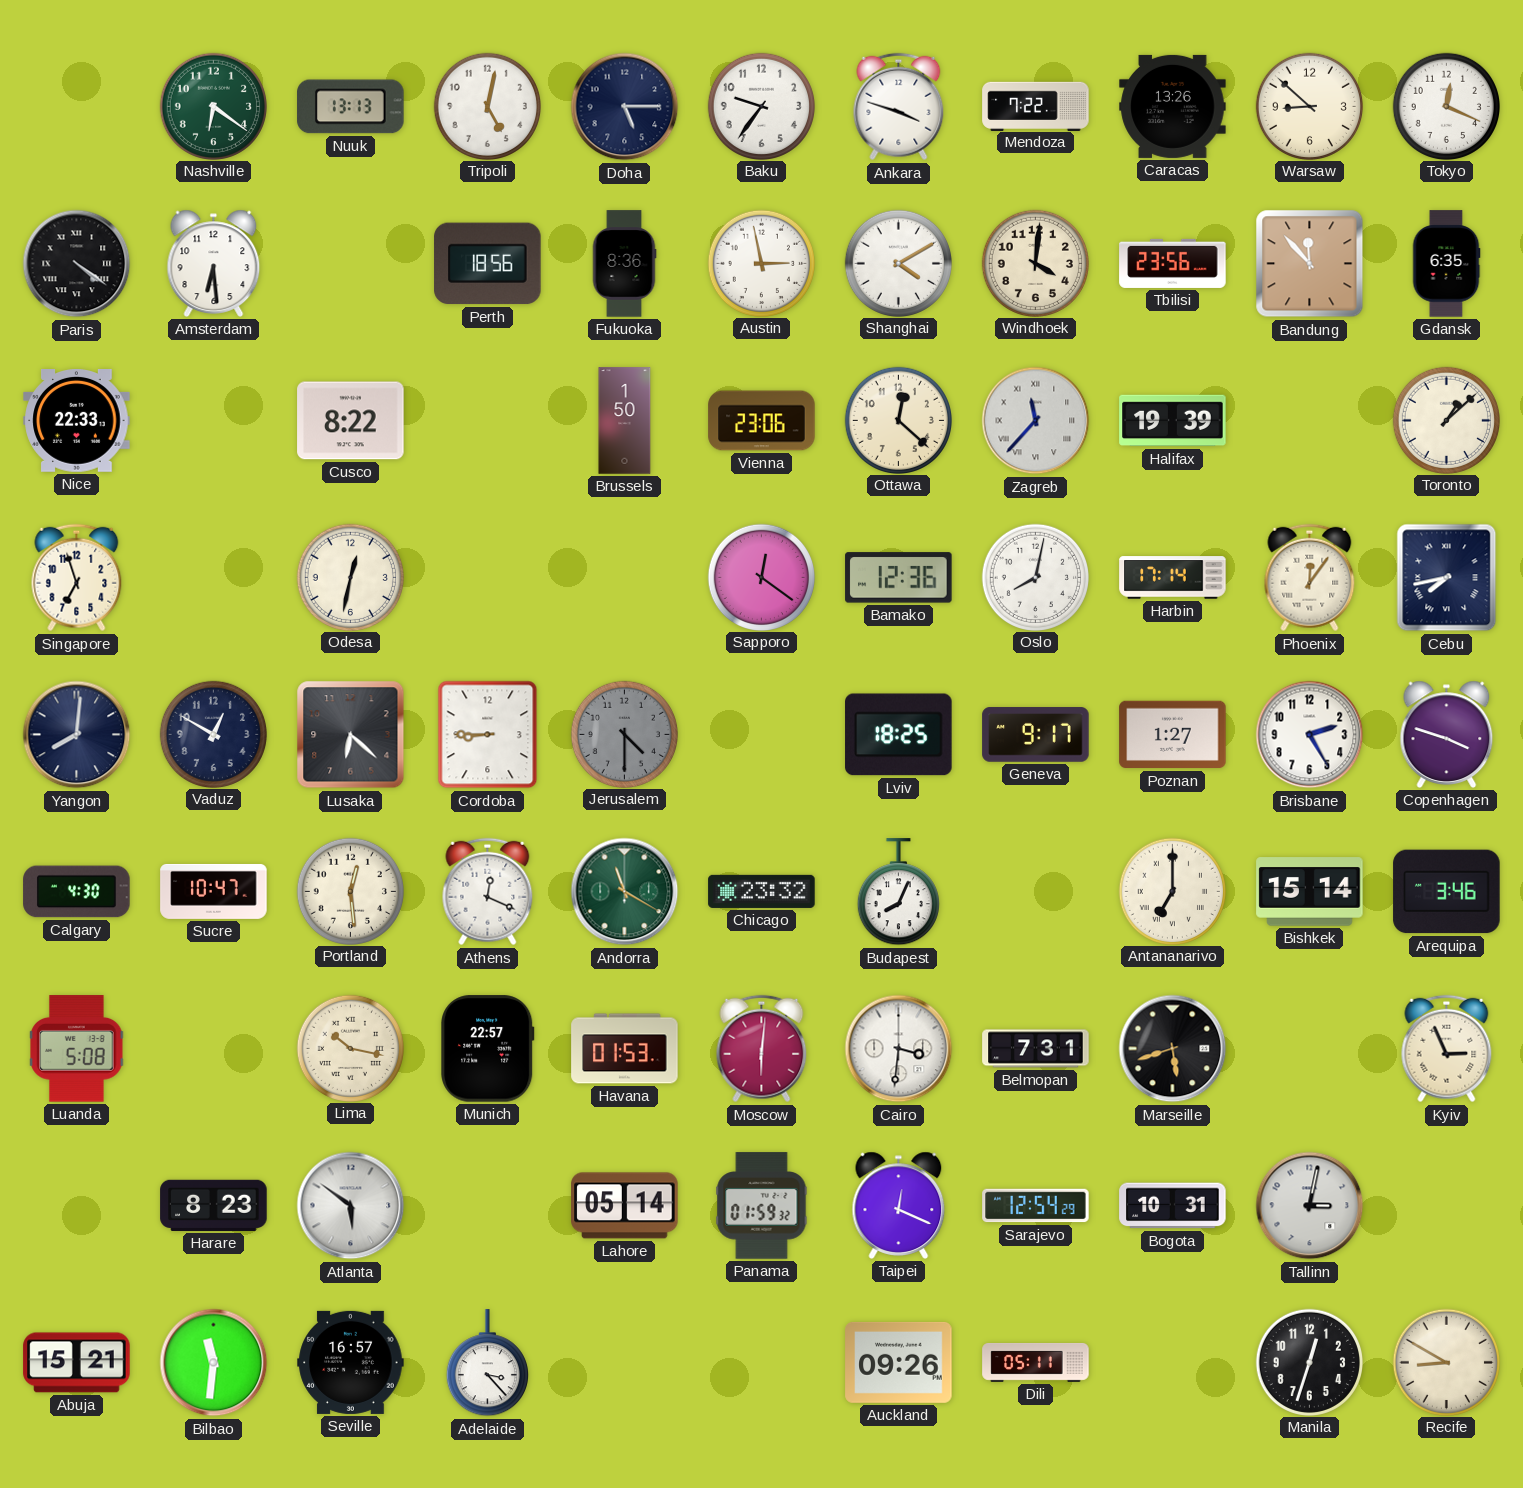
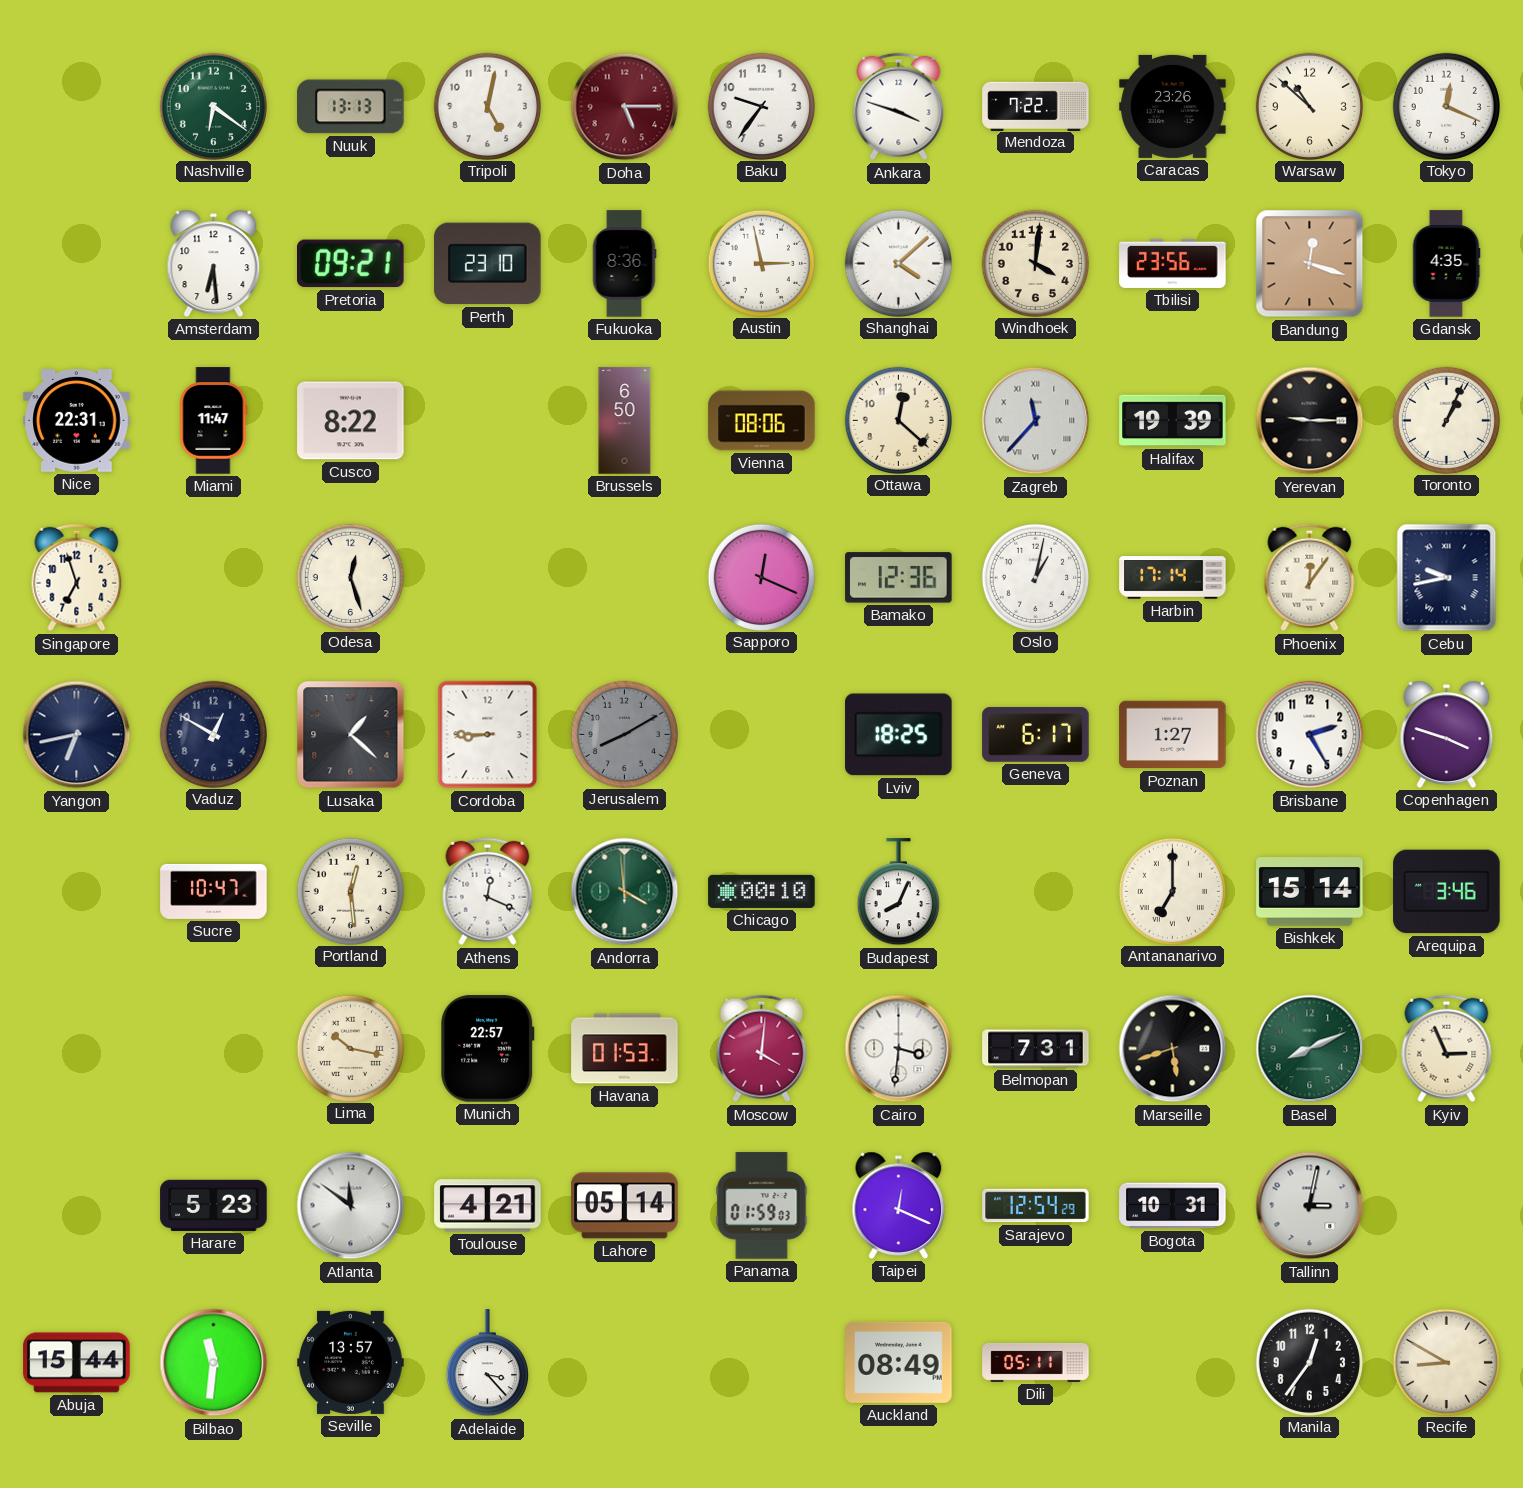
Doha dial: navy -> burgundy
Caracas: 13:26 -> 23:26
Warsaw: 8:52 -> 10:52
Paris: 4:21 -> none
Pretoria: none -> 09:21
Perth: 18:56 -> 23:10
Shanghai: 4:10 -> 4:08
Bandung: 11:53 -> 12:18
Gdansk: 6:35 -> 4:35
Nice: 22:33 -> 22:31
Miami: none -> 11:47
Brussels: 1:50 -> 6:50
Vienna: 23:06 -> 08:06
Yerevan: none -> 9:15
Toronto: 1:08 -> 1:04
Odesa: 12:32 -> 12:27
Sapporo: 12:21 -> 12:19
Oslo: 8:02 -> 1:02
Cebu: 7:43 -> 9:43
Yangon: 8:01 -> 6:43
Lusaka: 6:22 -> 1:22
Jerusalem: 4:30 -> 8:10
Geneva: 9:17 -> 6:17
Calgary: 4:30 -> none
Andorra: 11:20 -> 3:59
Chicago: 23:32 -> 00:10
Luanda: 5:08 -> none
Moscow: 6:01 -> 4:01
Basel: none -> 8:11
Harare: 8:23 -> 5:23
Atlanta: 5:51 -> 11:51
Toulouse: none -> 4:21
Panama: 01:59:32 -> 01:59:03
Abuja: 15:21 -> 15:44
Seville: 16:57 -> 13:57
Auckland: 09:26 -> 08:49
Manila: 12:33 -> 12:36
